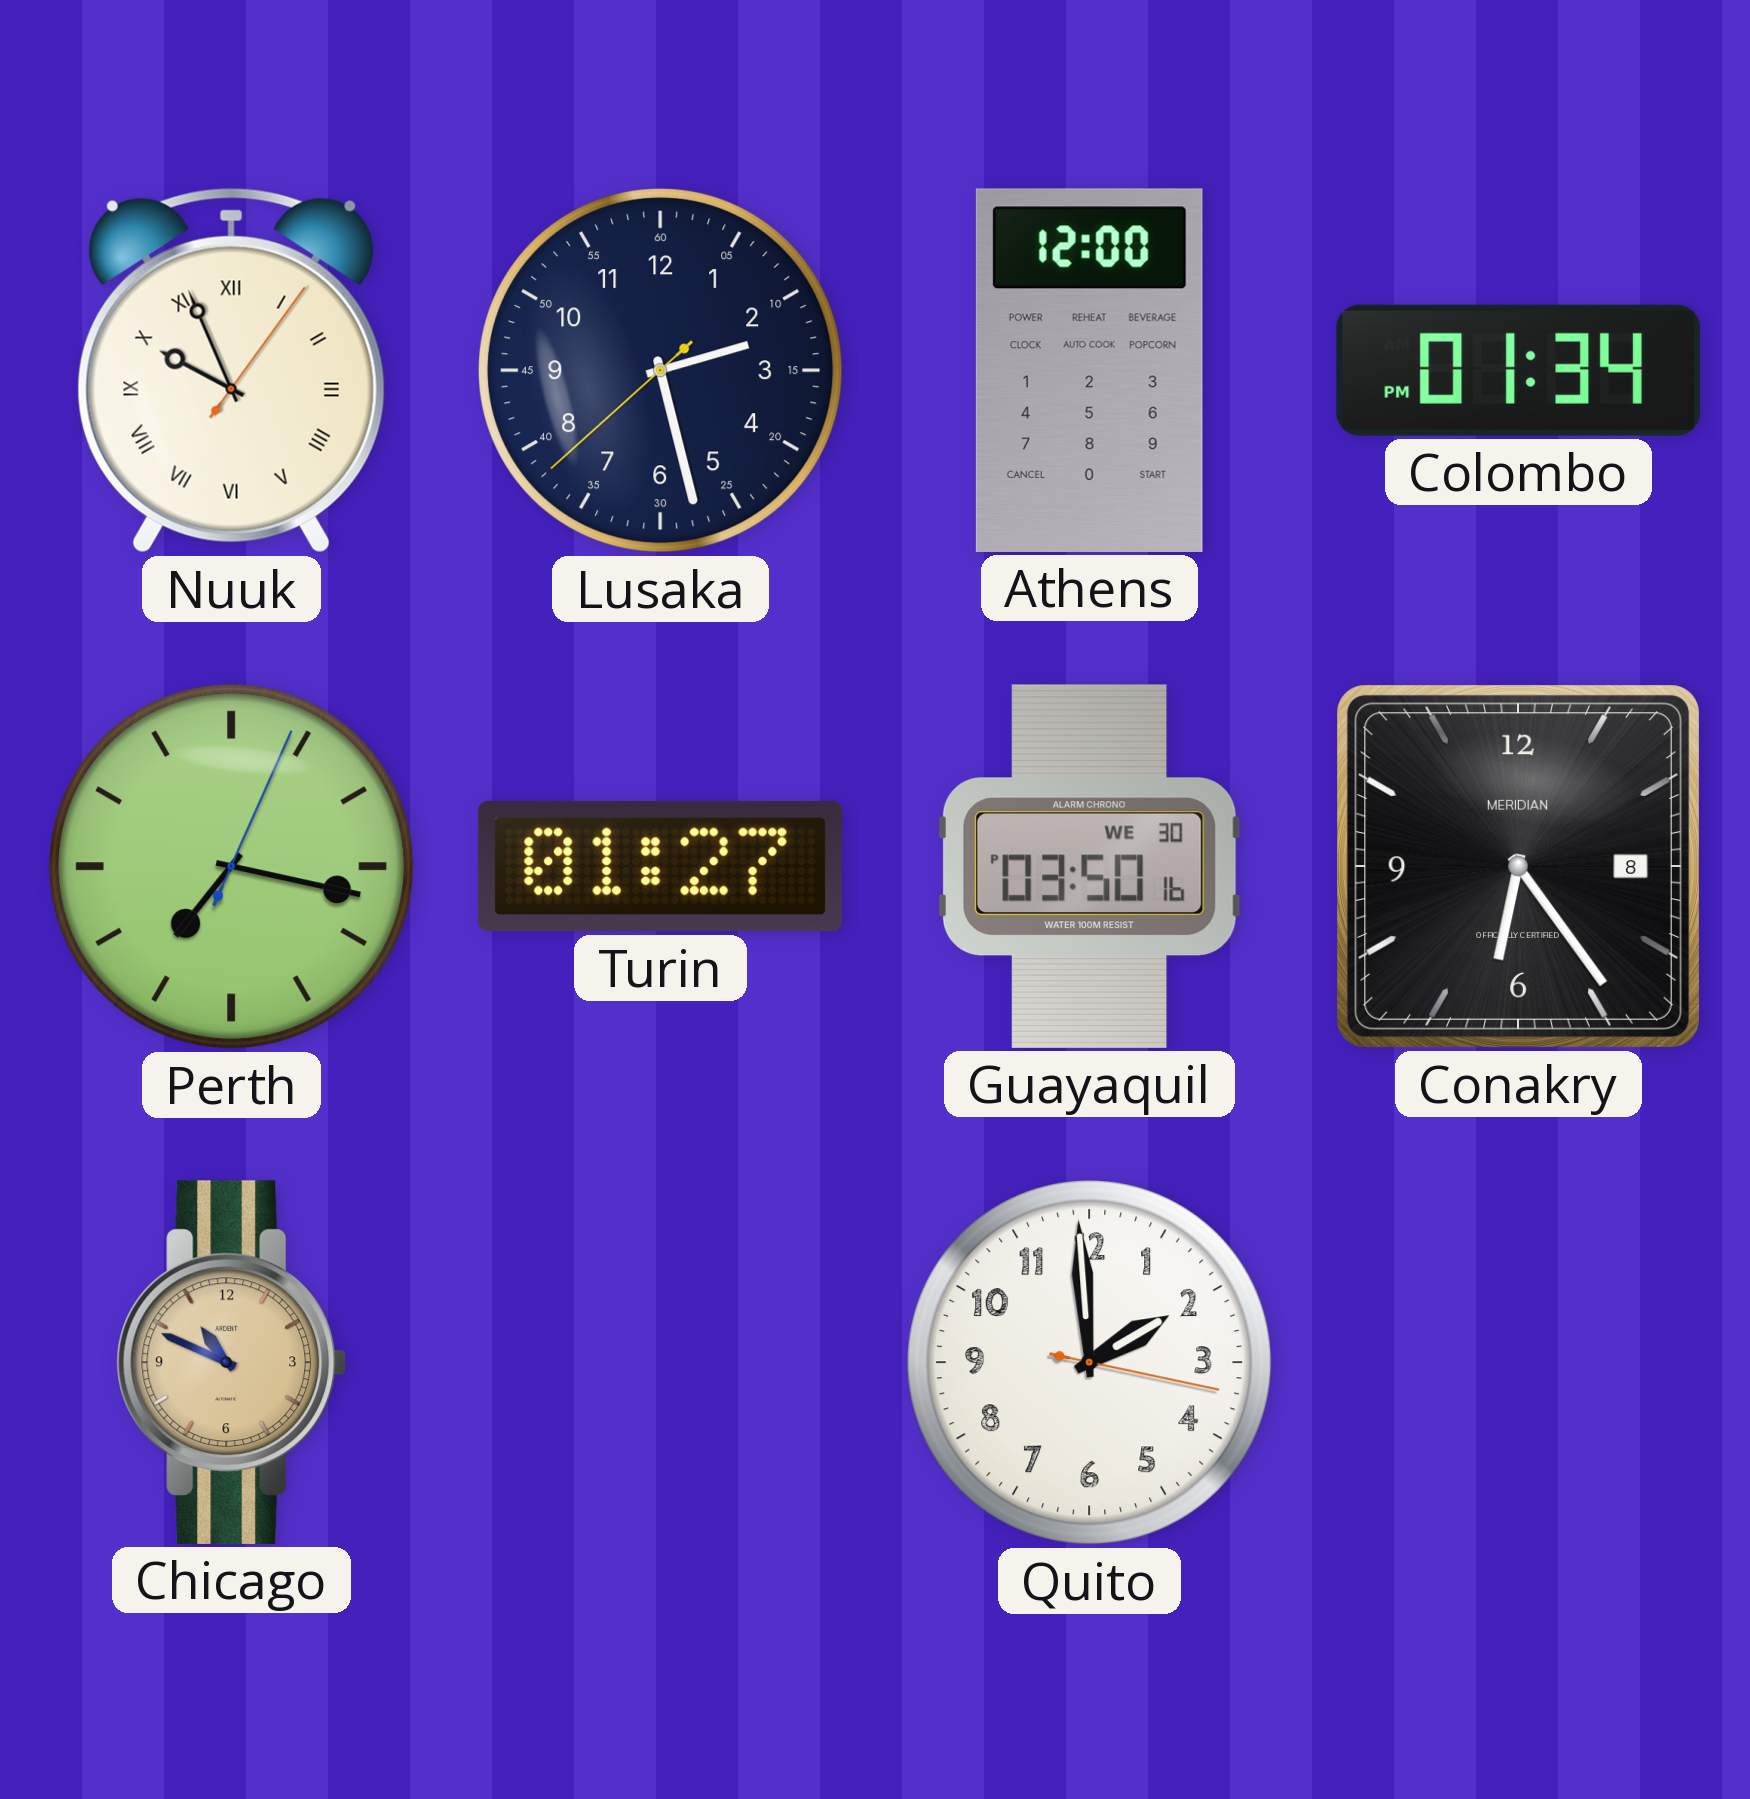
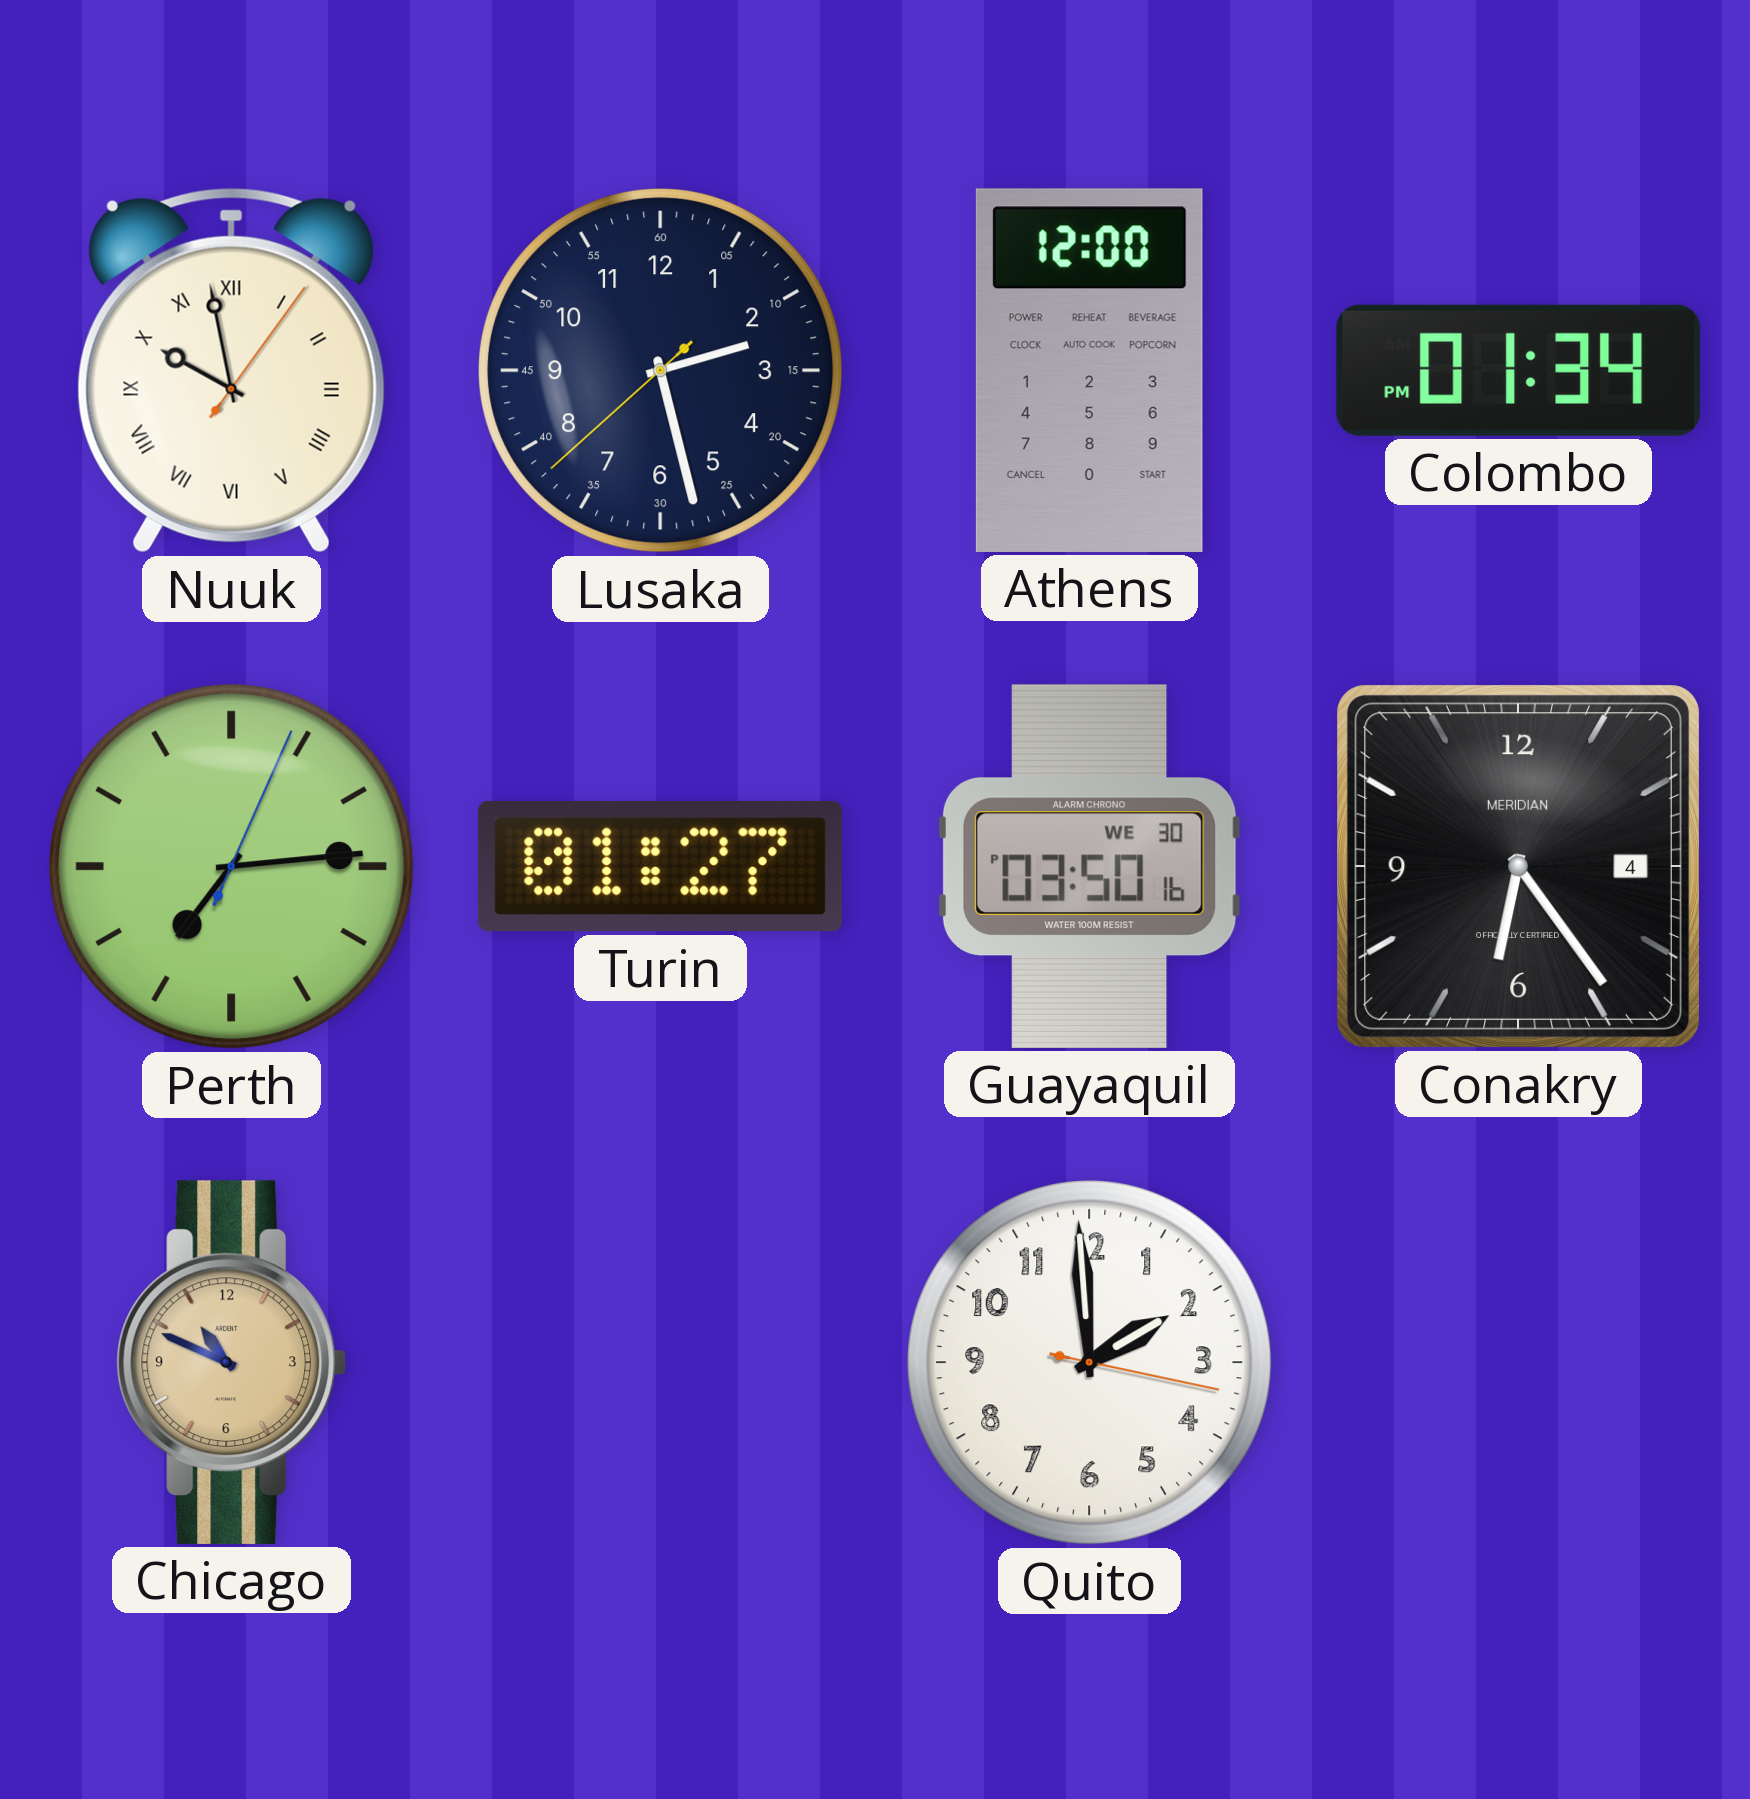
Nuuk: 9:56 -> 9:58
Perth: 7:17 -> 7:14
Conakry date: 8 -> 4
